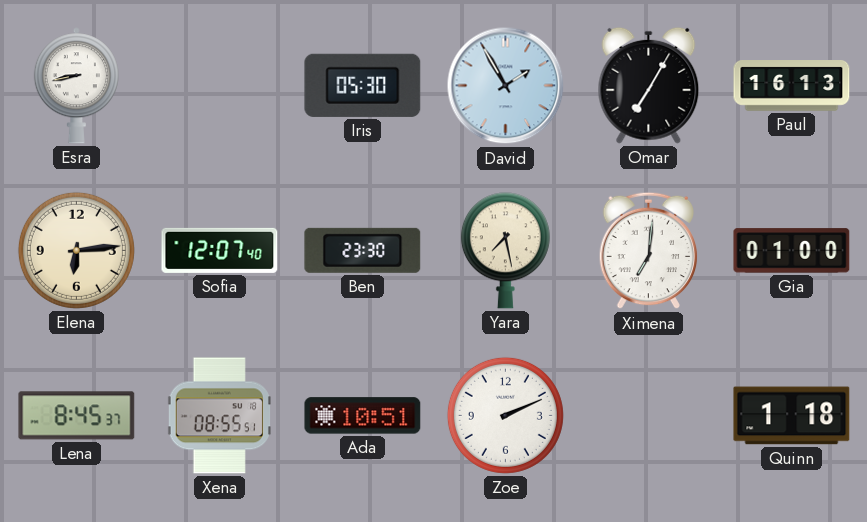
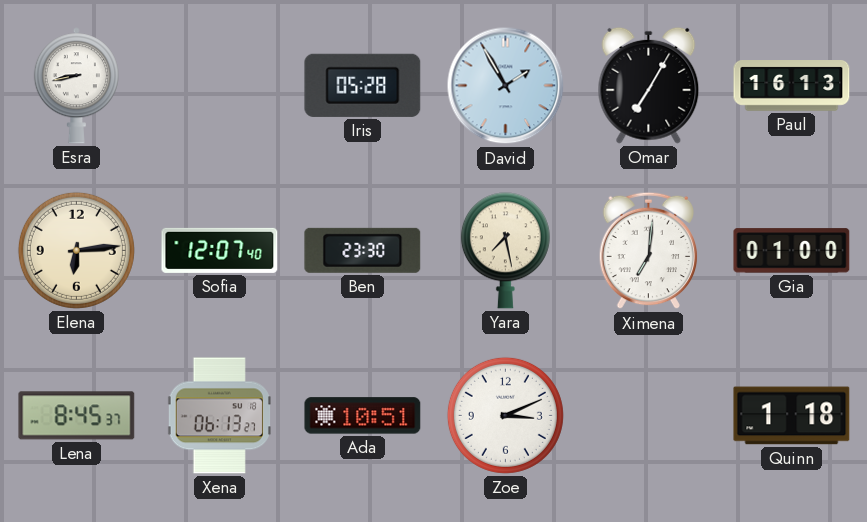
Iris: 05:30 -> 05:28
Xena: 08:55 -> 06:13
Zoe: 2:11 -> 3:11
